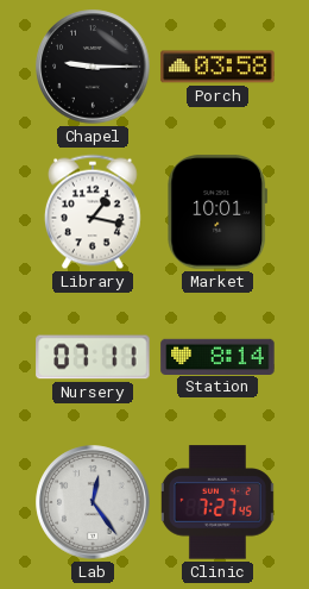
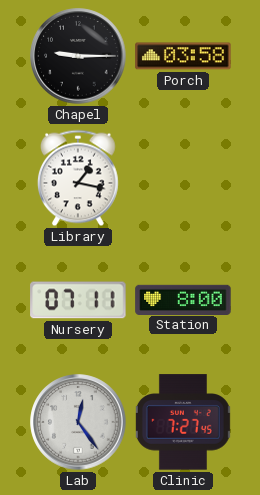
Market: 10:01 -> none
Station: 8:14 -> 8:00
